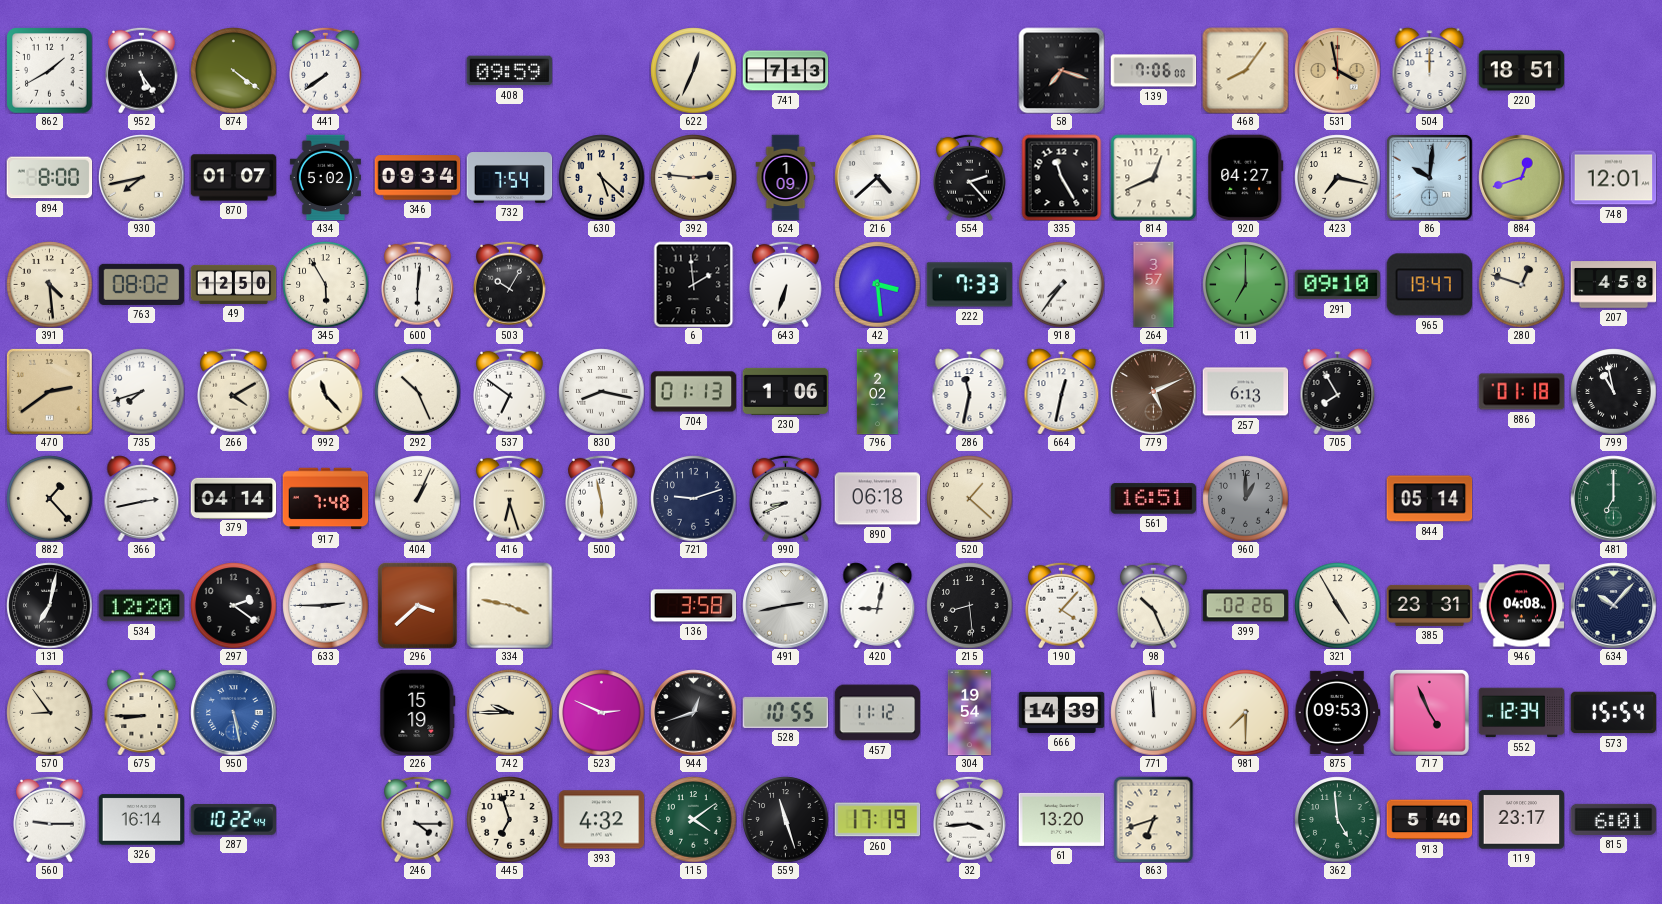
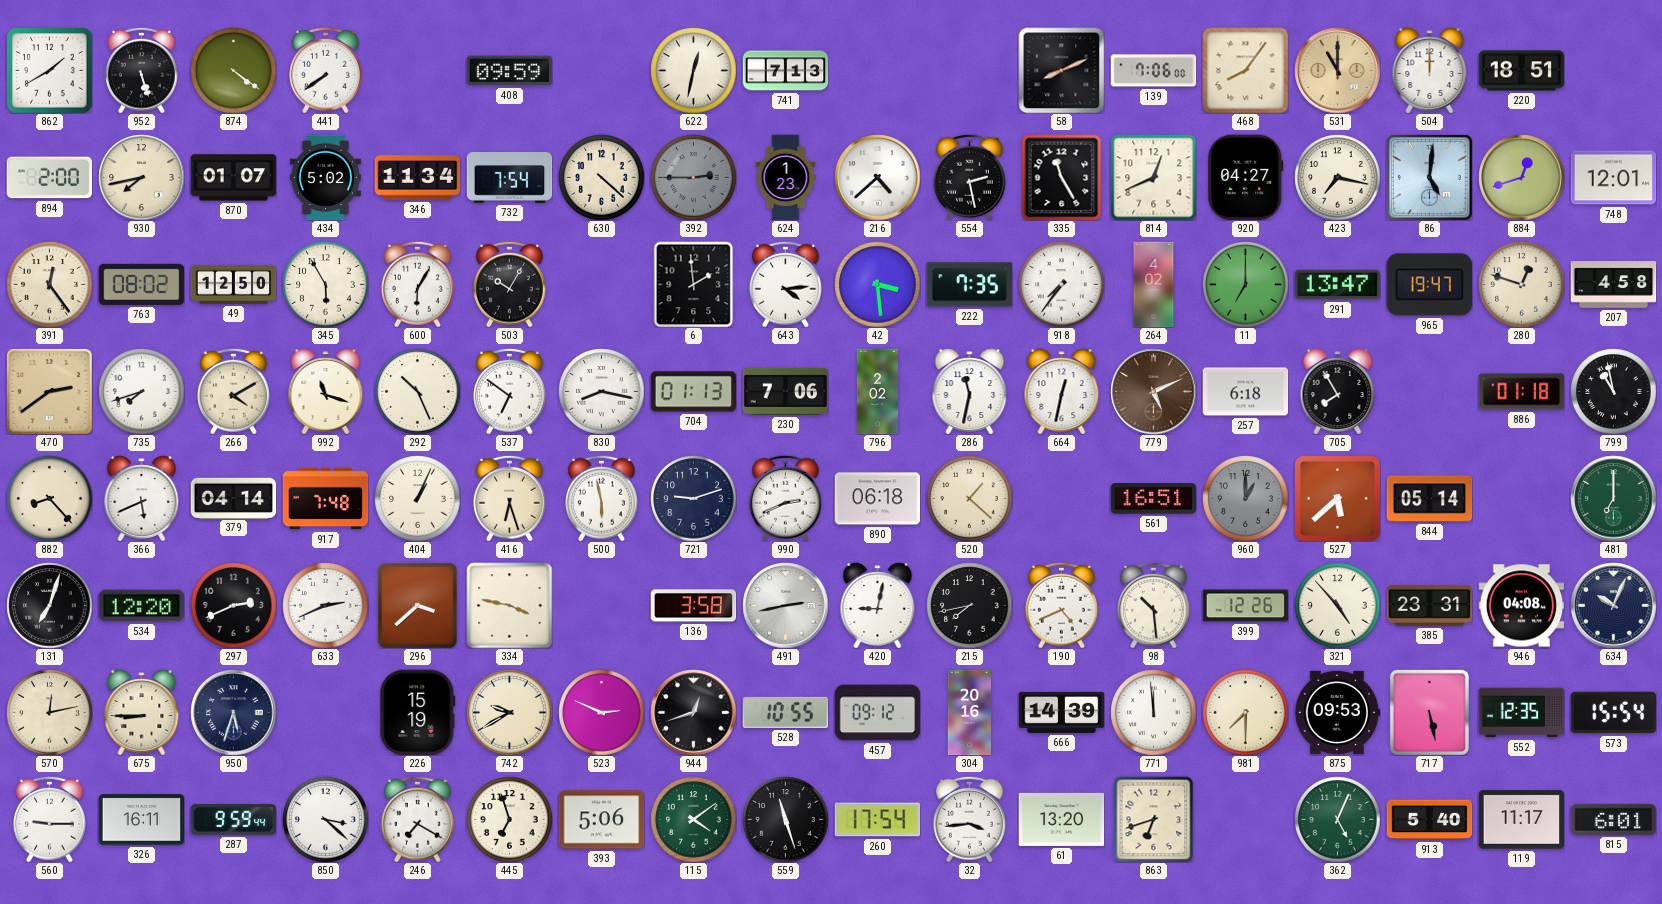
952: 5:24 -> 5:27
622: 12:34 -> 12:32
58: 7:18 -> 8:11
531: 3:58 -> 11:00
894: 8:00 -> 2:00
346: 09:34 -> 11:34
630: 5:22 -> 4:22
392: 2:46 -> 2:45
392 dial: cream -> grey
624: 1:09 -> 1:23
554: 2:23 -> 2:28
86: 10:01 -> 5:01
391: 4:29 -> 12:24
600: 6:01 -> 6:05
643: 6:33 -> 4:14
222: 7:33 -> 7:35
264: 3:57 -> 4:02
291: 09:10 -> 13:47
992: 11:23 -> 11:18
230: 1:06 -> 7:06
257: 6:13 -> 6:18
882: 1:23 -> 8:23
366: 2:43 -> 5:41
990: 8:41 -> 2:41
527: none -> 5:38
131: 7:02 -> 7:03
297: 2:21 -> 2:41
633: 2:45 -> 2:41
215: 8:29 -> 7:43
190: 4:07 -> 4:41
98: 10:26 -> 10:29
399: 02:26 -> 12:26
321: 4:55 -> 4:53
634: 10:07 -> 10:04
570: 8:54 -> 12:13
950: 5:28 -> 5:33
950 dial: blue -> navy
742: 9:45 -> 9:40
457: 11:12 -> 09:12
304: 19:54 -> 20:16
717: 4:56 -> 5:28
552: 12:34 -> 12:35
326: 16:14 -> 16:11
287: 10:22 -> 9:59
850: none -> 3:22
246: 4:15 -> 7:20
393: 4:32 -> 5:06
260: 17:19 -> 17:54
362: 4:59 -> 5:04
119: 23:17 -> 11:17
